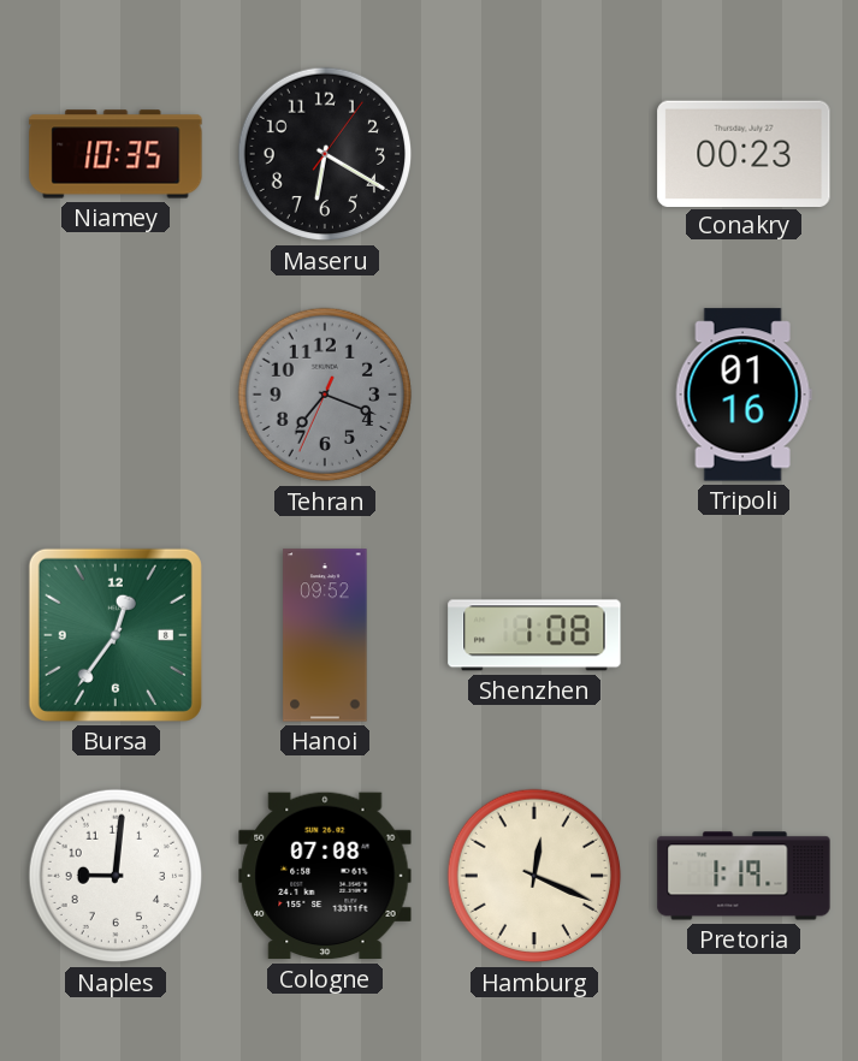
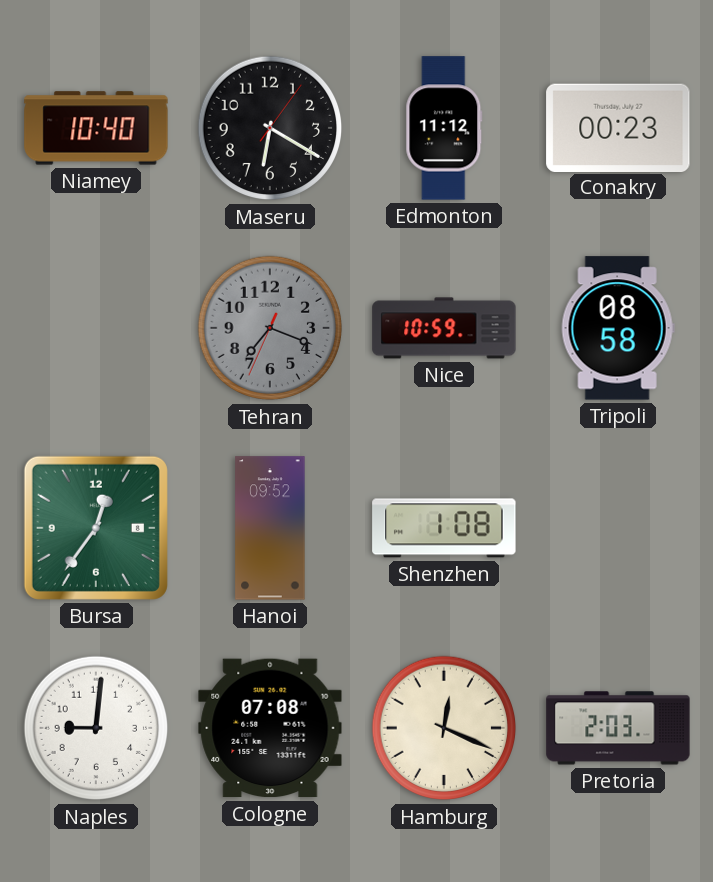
Niamey: 10:35 -> 10:40
Edmonton: none -> 11:12
Nice: none -> 10:59
Tripoli: 01:16 -> 08:58
Pretoria: 1:19 -> 2:03
